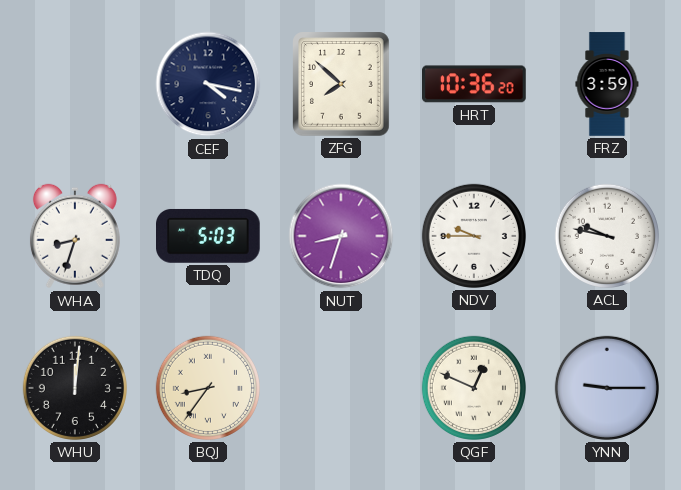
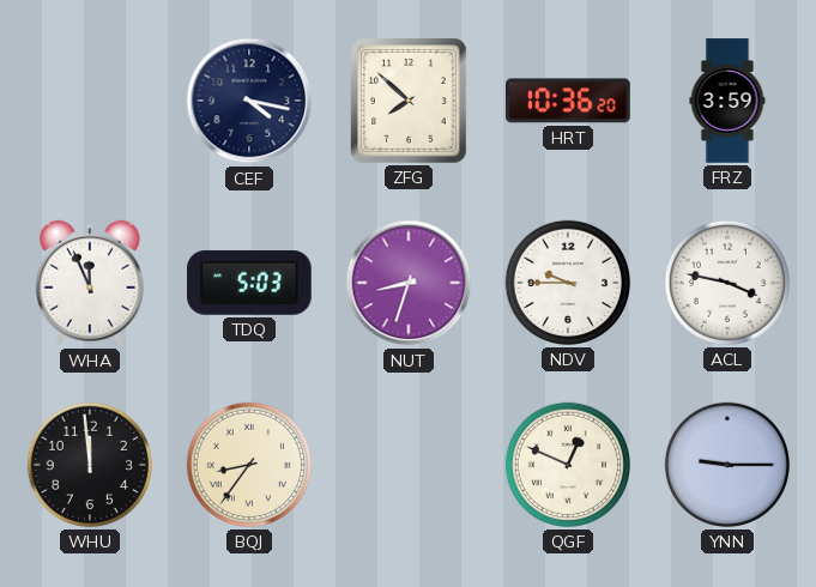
WHA: 8:33 -> 11:56
ACL: 9:47 -> 3:47
WHU: 12:01 -> 11:59
